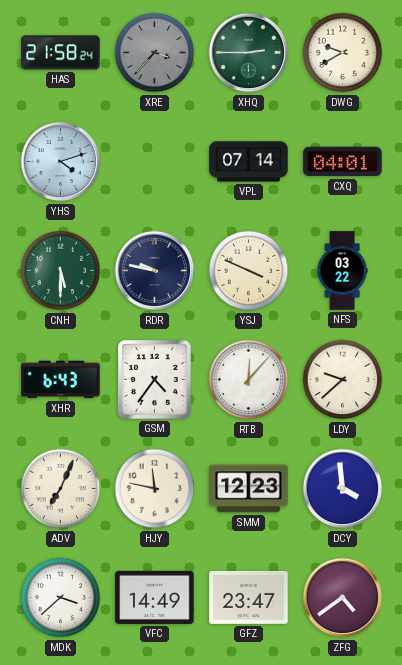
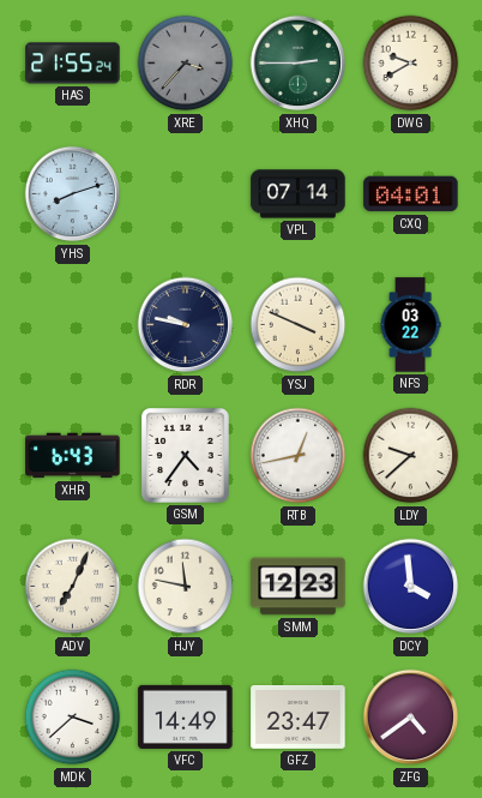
HAS: 21:58 -> 21:55
YHS: 4:12 -> 8:12
CNH: 5:30 -> none
RTB: 12:07 -> 12:43
